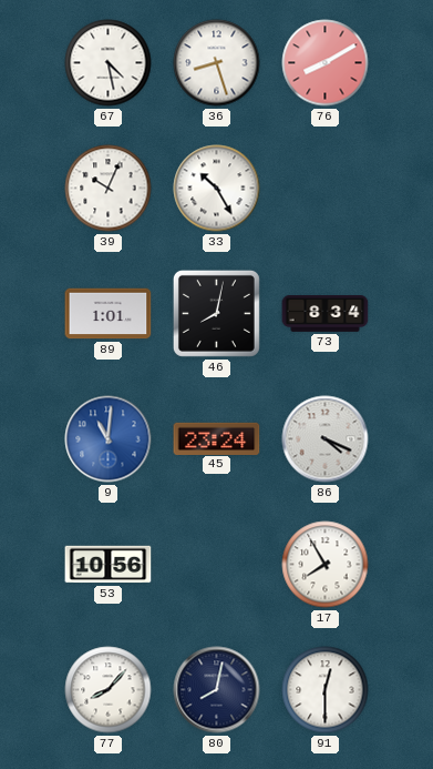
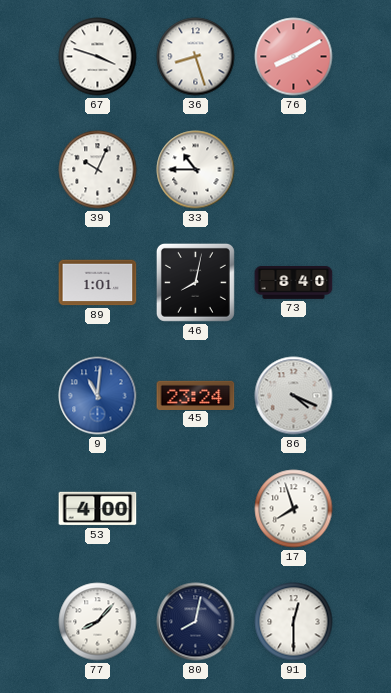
67: 4:28 -> 3:48
33: 10:25 -> 10:45
73: 8:34 -> 8:40
53: 10:56 -> 4:00
17: 7:55 -> 7:57
